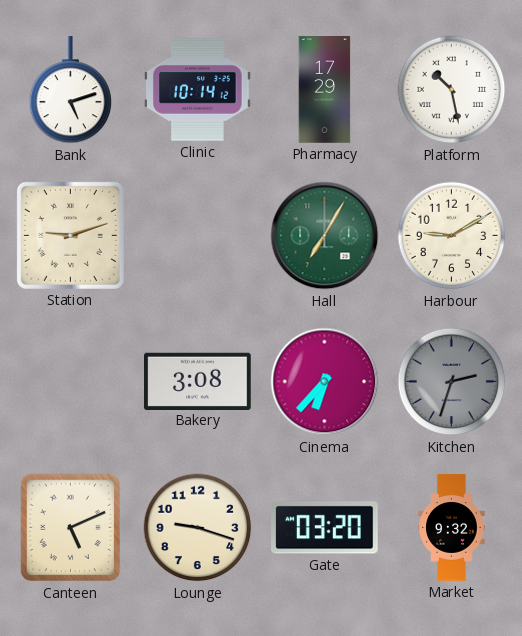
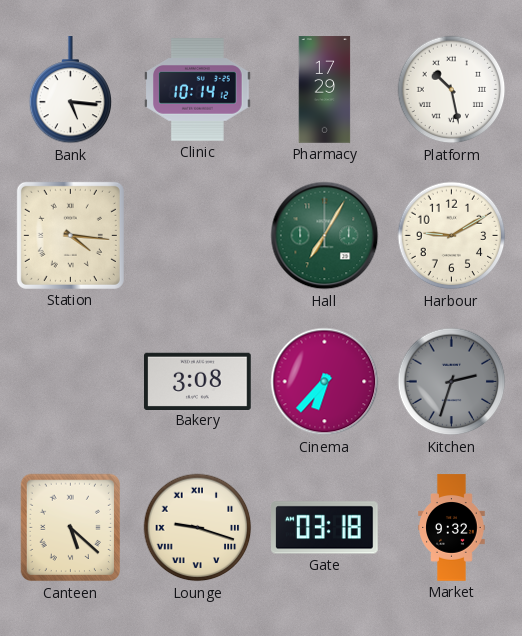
Bank: 5:12 -> 5:16
Station: 9:12 -> 4:16
Canteen: 5:11 -> 5:22
Lounge numerals: Arabic -> Roman
Gate: 03:20 -> 03:18
